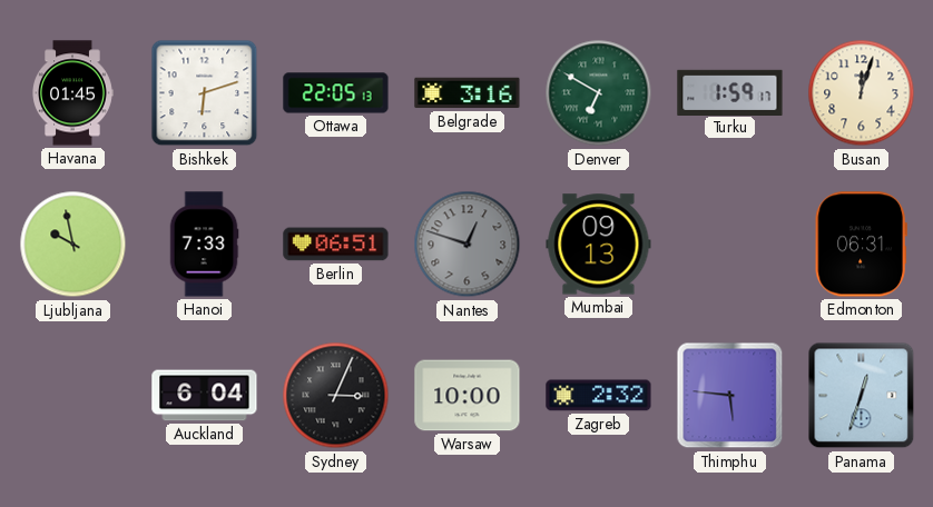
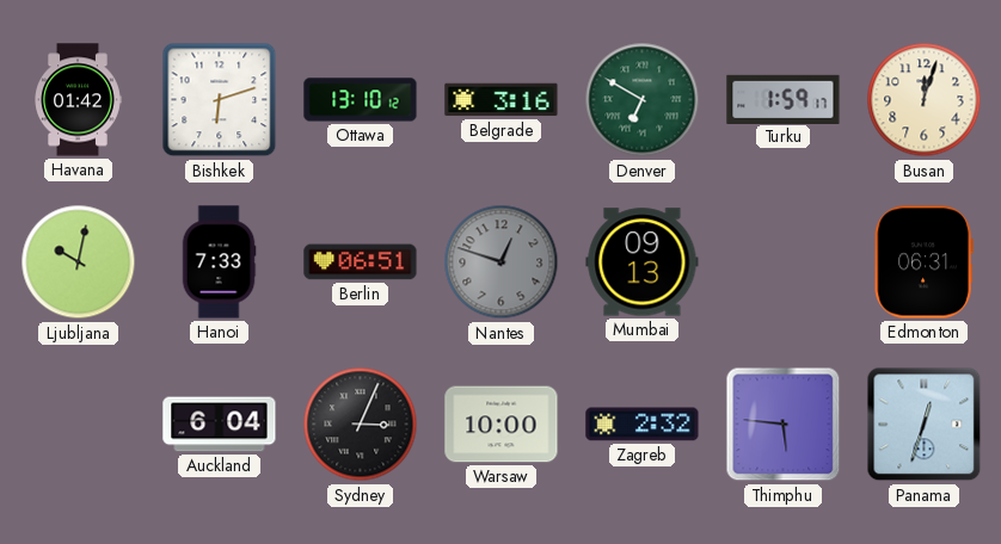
Havana: 01:45 -> 01:42
Ottawa: 22:05 -> 13:10
Ljubljana: 9:58 -> 10:02
